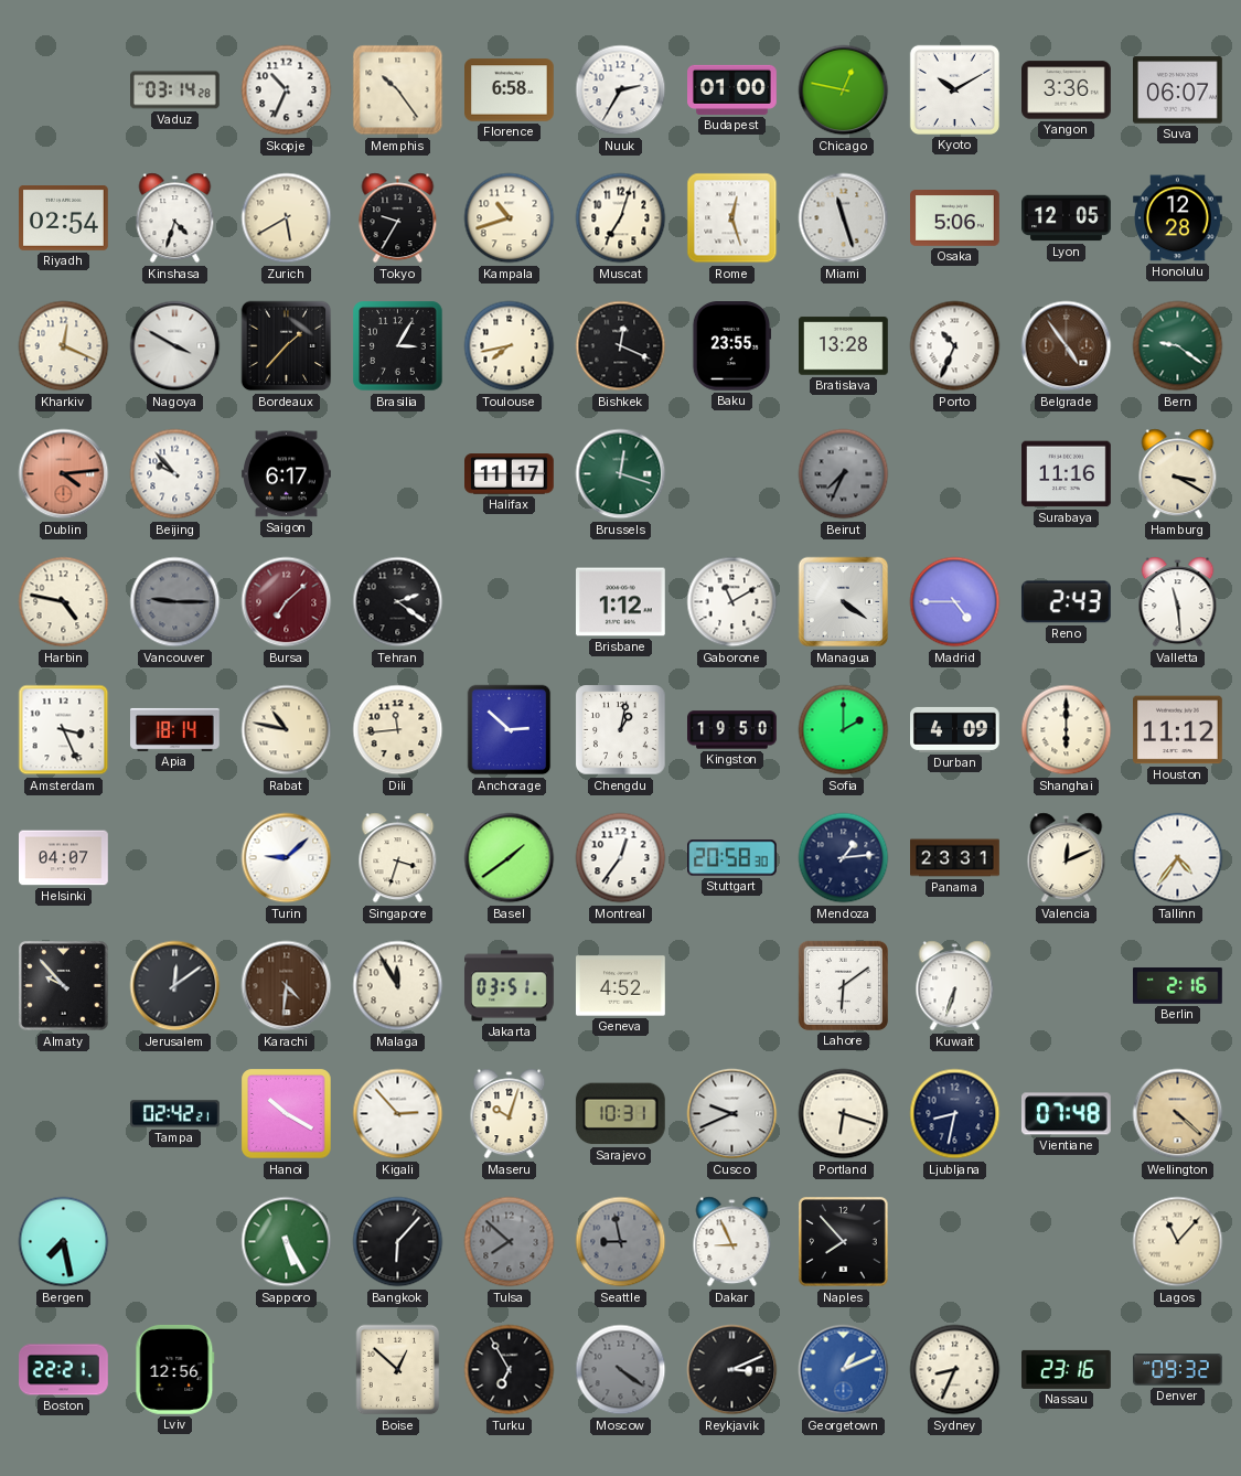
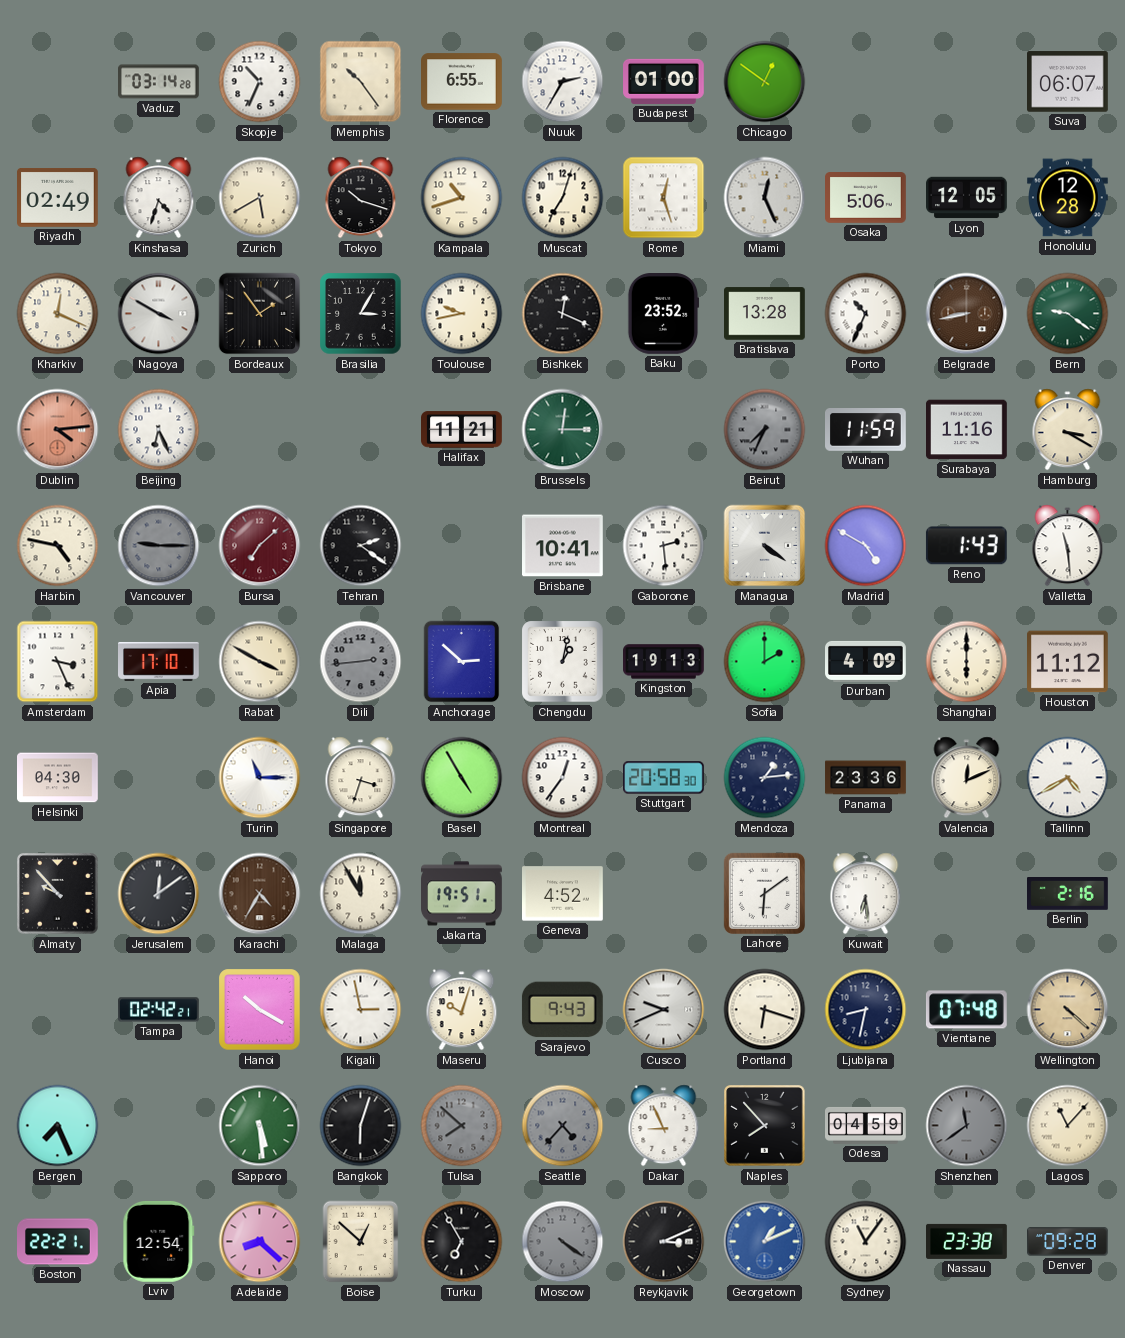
Florence: 6:58 -> 6:55
Chicago: 12:47 -> 12:51
Kyoto: 10:10 -> none
Yangon: 3:36 -> none
Riyadh: 02:54 -> 02:49
Tokyo: 9:35 -> 10:18
Miami: 11:27 -> 12:26
Bordeaux: 1:37 -> 1:54
Toulouse: 7:43 -> 9:43
Baku: 23:55 -> 23:52
Belgrade: 4:54 -> 8:43
Beijing: 9:53 -> 6:26
Saigon: 6:17 -> none
Halifax: 11:17 -> 11:21
Brussels: 12:18 -> 12:15
Wuhan: none -> 11:59
Brisbane: 1:12 -> 10:41
Gaborone: 11:10 -> 2:29
Madrid: 4:45 -> 4:50
Reno: 2:43 -> 1:43
Apia: 18:14 -> 17:10
Rabat: 10:47 -> 3:50
Dili: 11:44 -> 2:44
Dili dial: cream -> grey
Kingston: 19:50 -> 19:13
Helsinki: 04:07 -> 04:30
Turin: 9:08 -> 11:15
Basel: 1:39 -> 4:55
Panama: 23:31 -> 23:36
Tallinn: 4:36 -> 4:40
Karachi: 4:31 -> 4:35
Jakarta: 03:51 -> 19:51
Kuwait: 6:33 -> 6:29
Kigali: 2:53 -> 2:58
Sarajevo: 10:31 -> 9:43
Bergen: 7:28 -> 7:26
Sapporo: 5:25 -> 5:29
Bangkok: 6:07 -> 6:03
Seattle: 8:58 -> 4:37
Odesa: none -> 04:59
Shenzhen: none -> 11:39
Lviv: 12:56 -> 12:54
Adelaide: none -> 8:22
Sydney: 8:34 -> 11:06
Nassau: 23:16 -> 23:38
Denver: 09:32 -> 09:28
